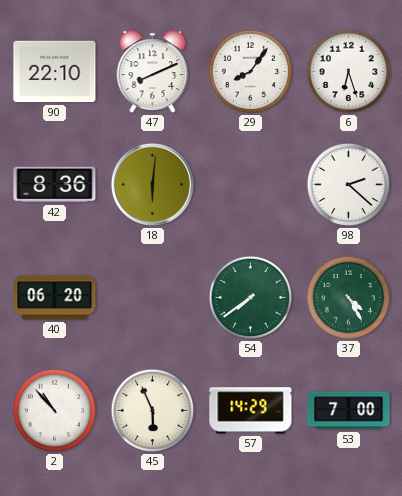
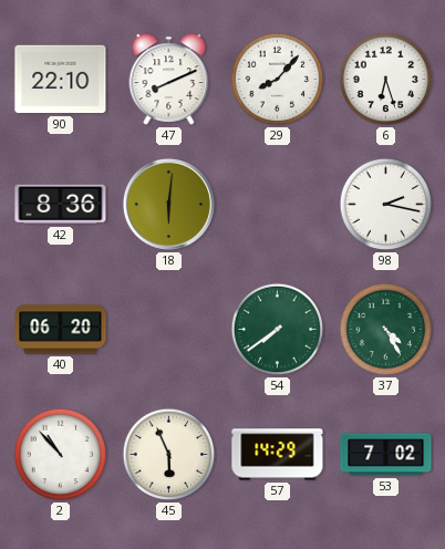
29: 8:06 -> 8:07
98: 2:22 -> 2:17
53: 7:00 -> 7:02
